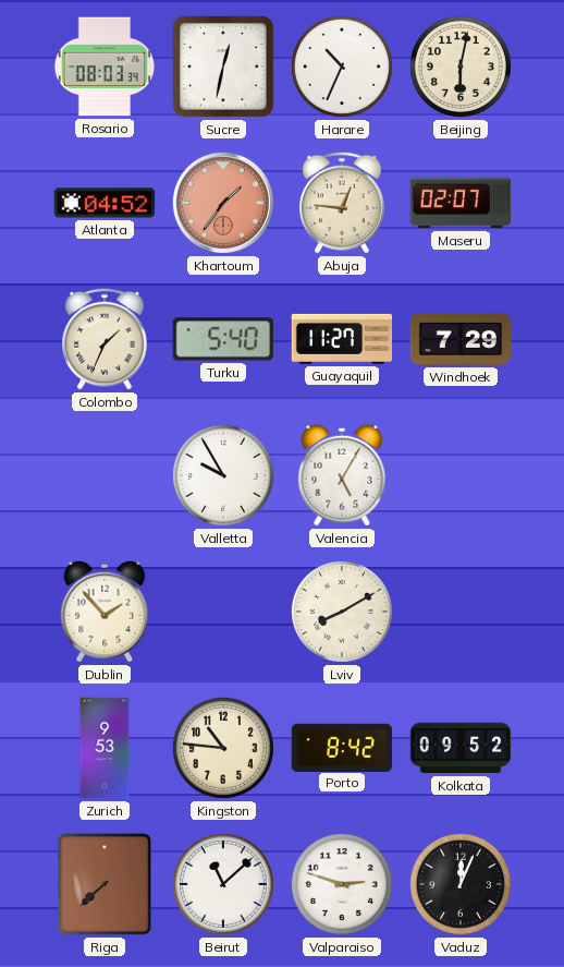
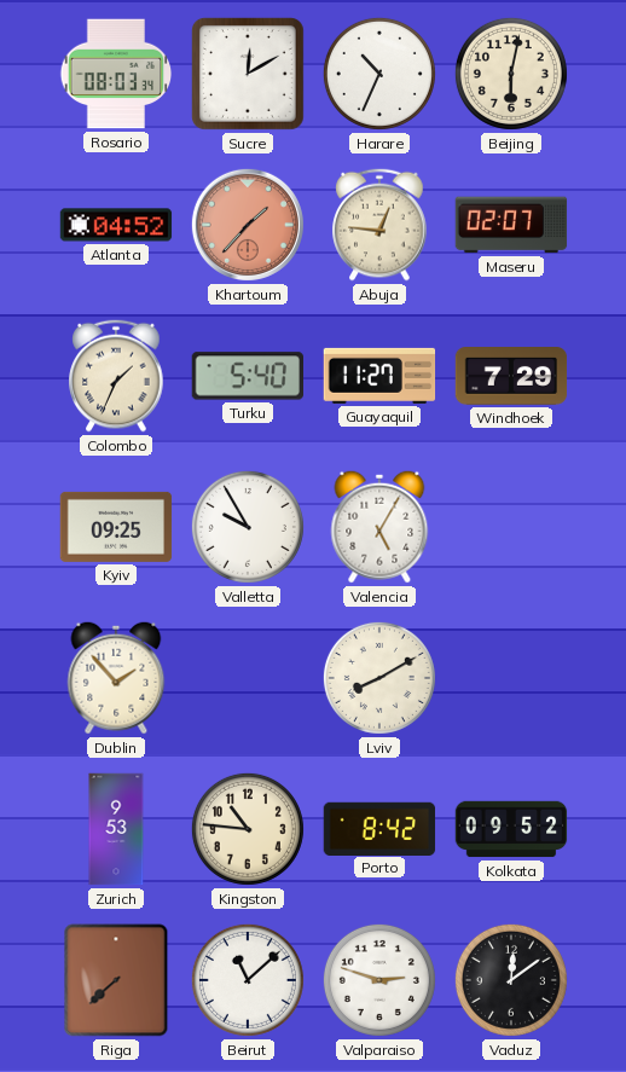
Sucre: 12:32 -> 12:10
Khartoum: 1:36 -> 1:37
Kyiv: none -> 09:25
Vaduz: 12:04 -> 12:09
